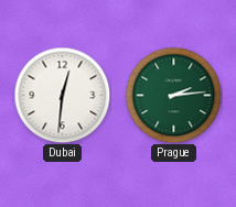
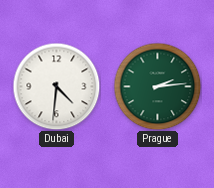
Dubai: 12:31 -> 4:31
